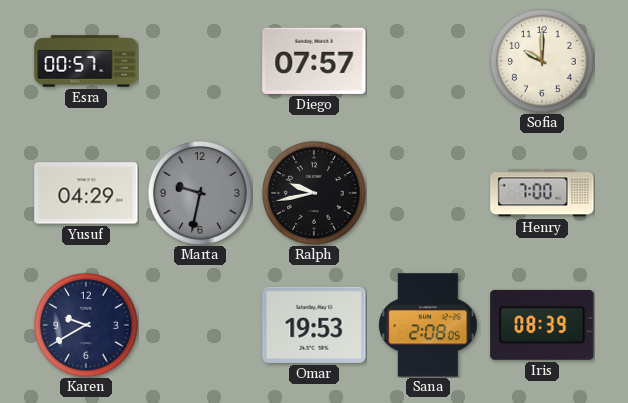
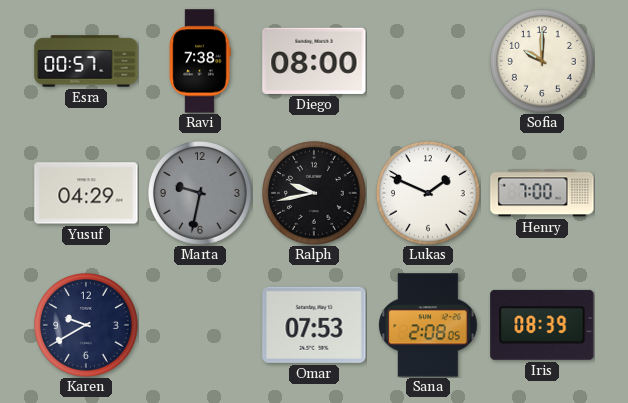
Ravi: none -> 7:38
Diego: 07:57 -> 08:00
Lukas: none -> 1:49
Omar: 19:53 -> 07:53
